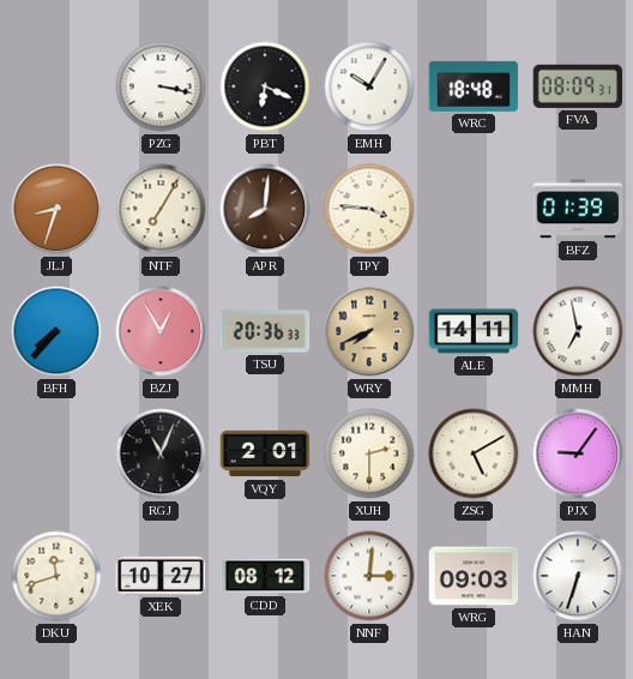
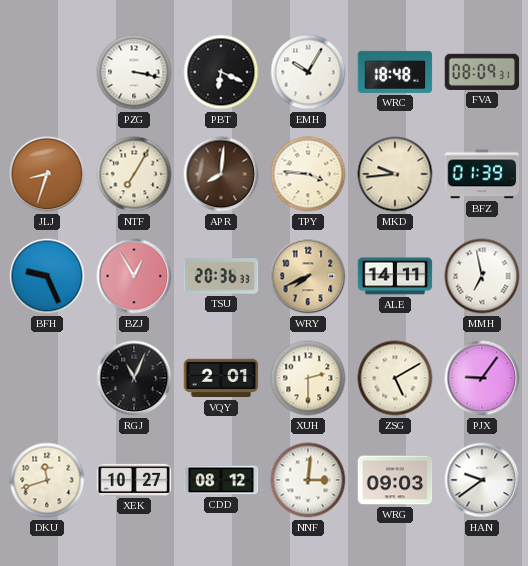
MKD: none -> 9:44
BFH: 7:37 -> 9:26
HAN: 6:33 -> 9:39
